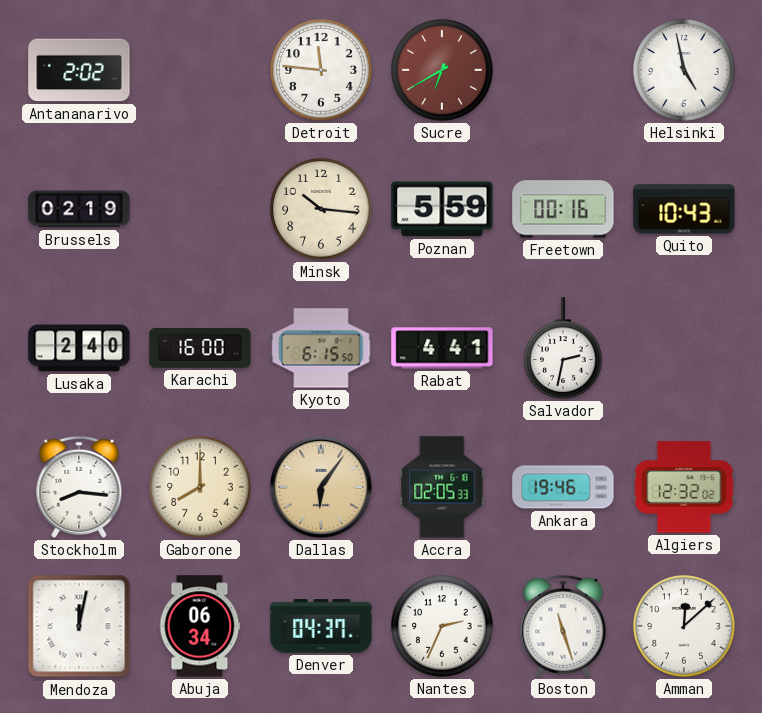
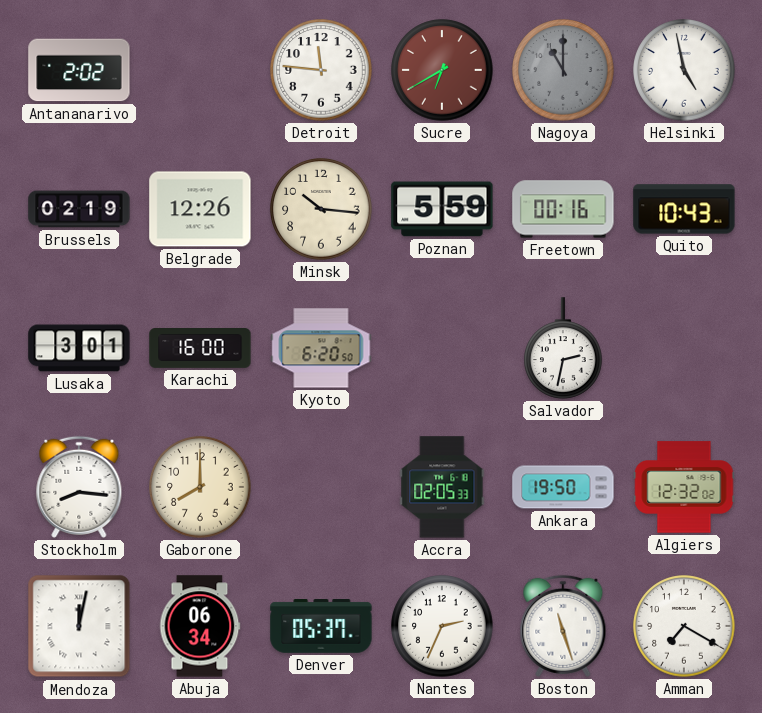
Nagoya: none -> 11:00
Belgrade: none -> 12:26
Lusaka: 2:40 -> 3:01
Kyoto: 6:15 -> 6:20
Rabat: 4:41 -> none
Dallas: 6:06 -> none
Ankara: 19:46 -> 19:50
Denver: 04:37 -> 05:37
Amman: 12:08 -> 7:20
